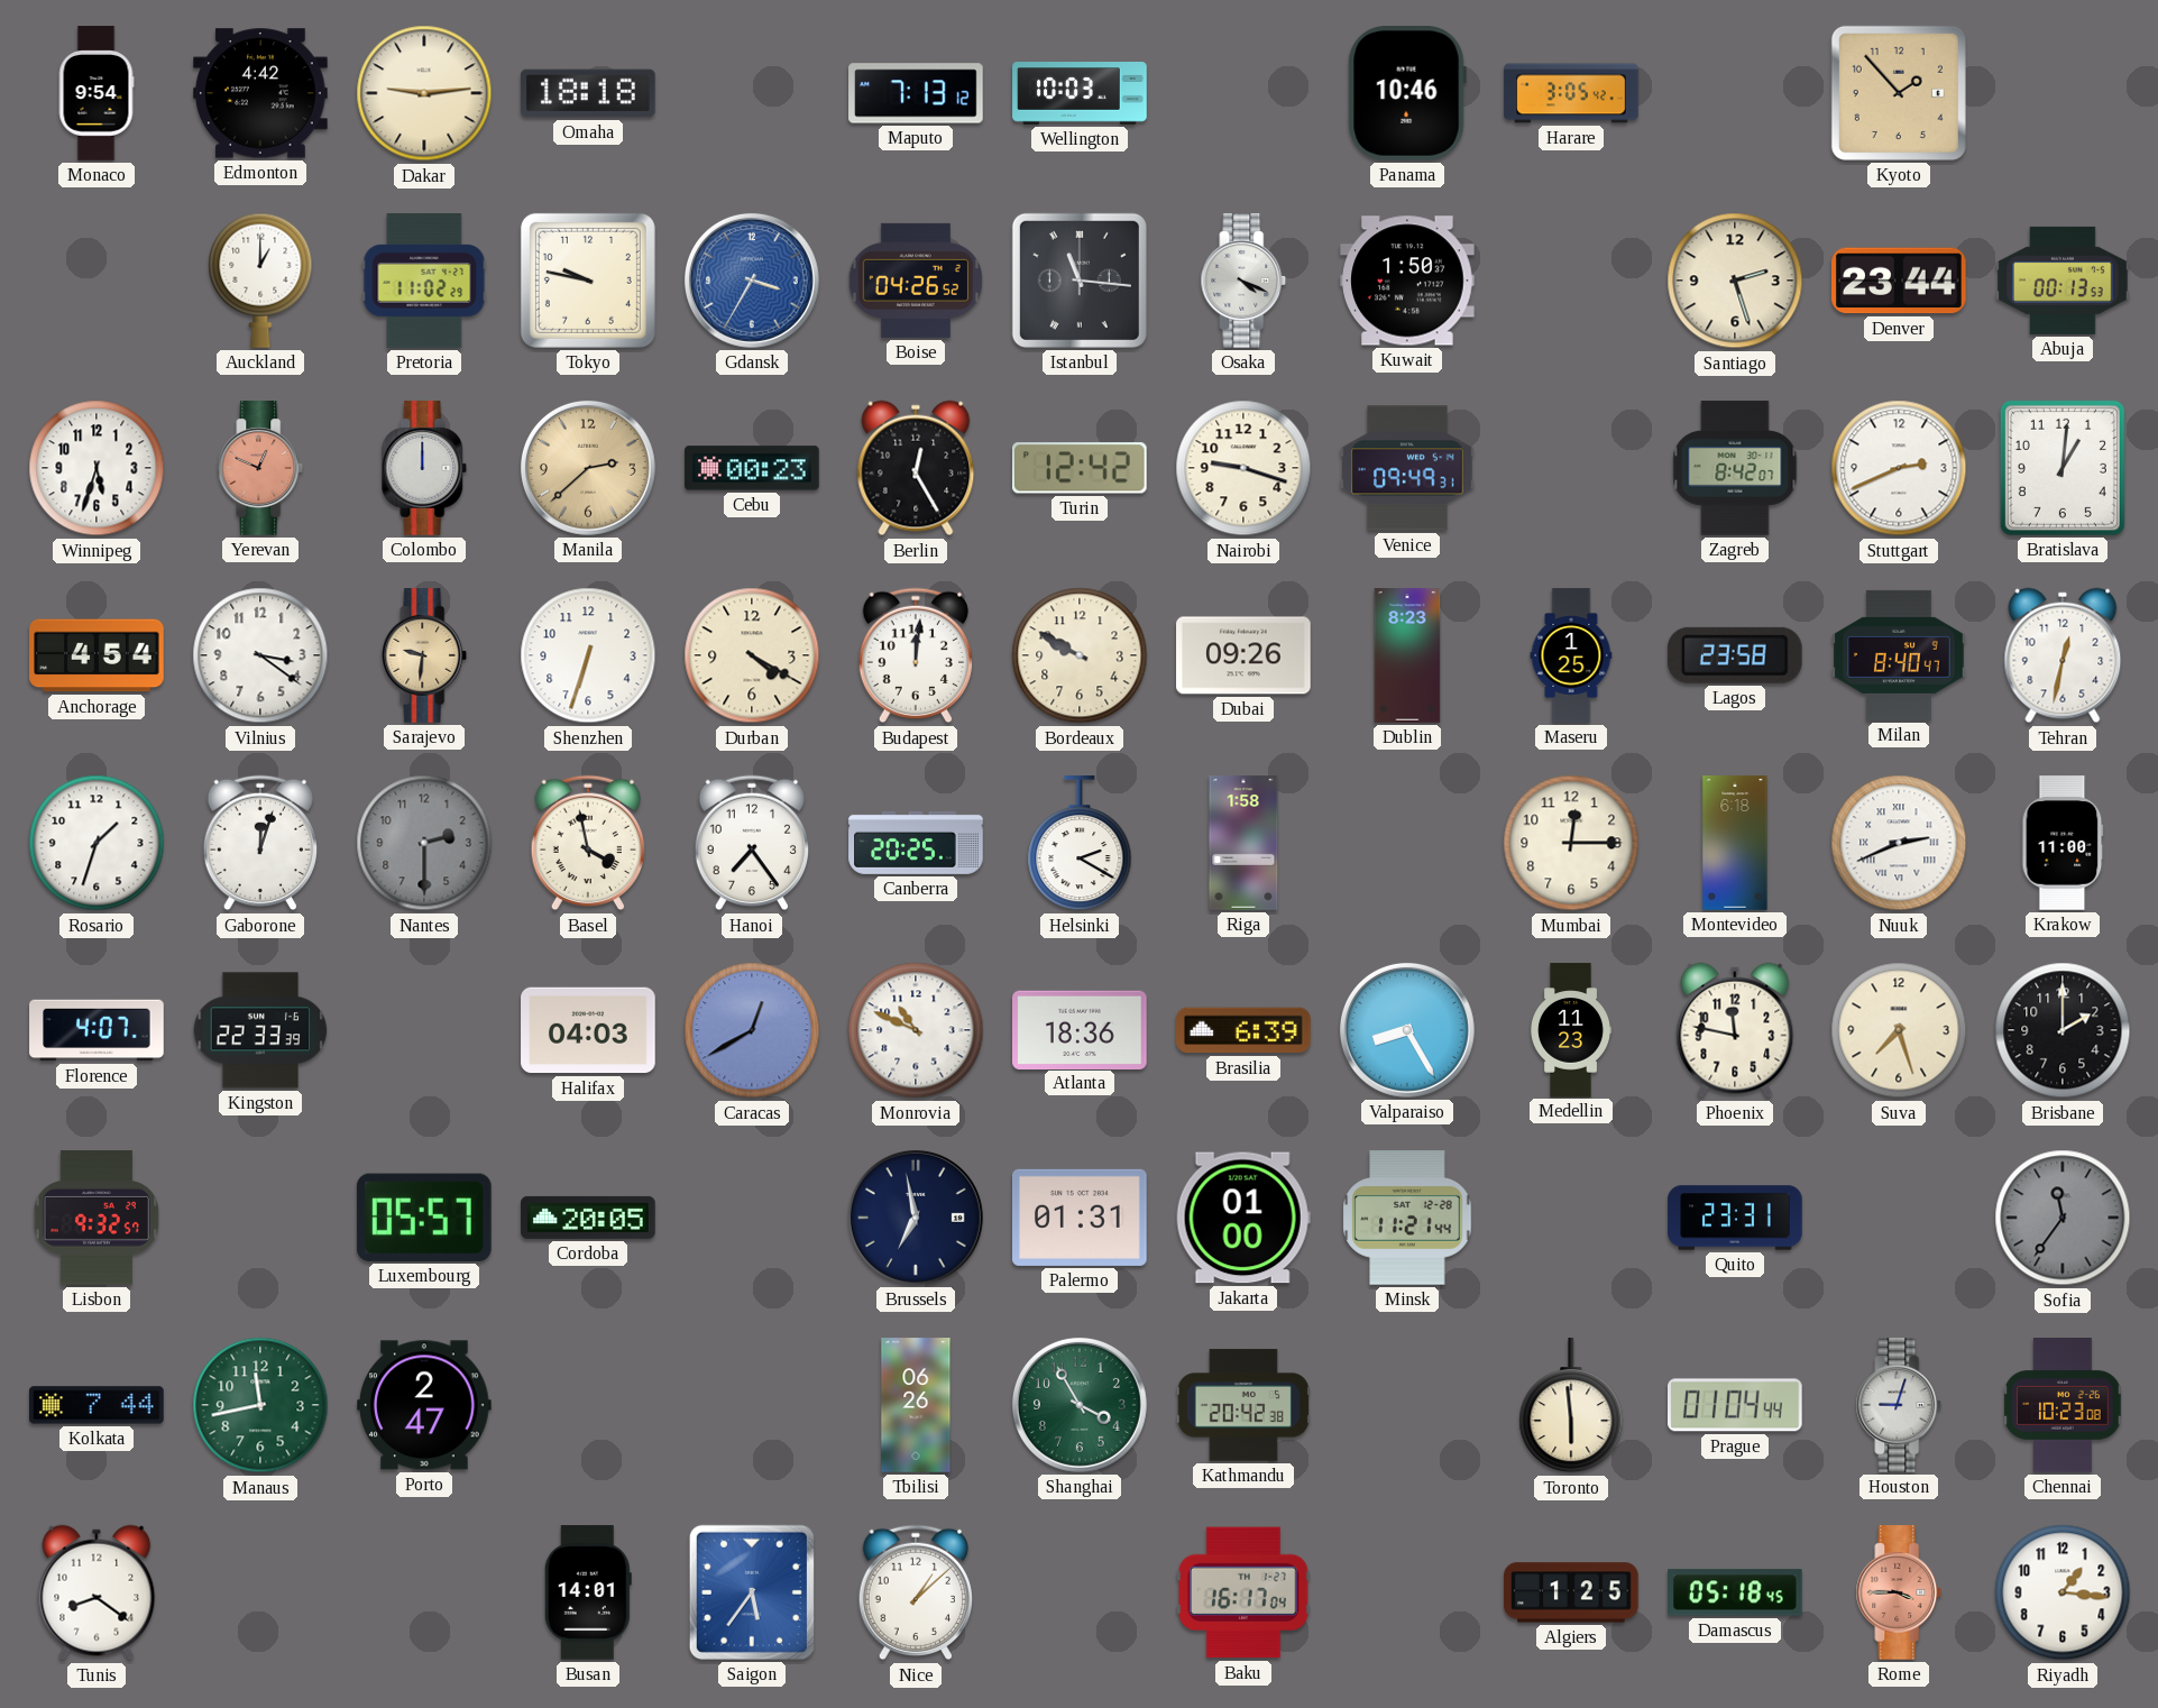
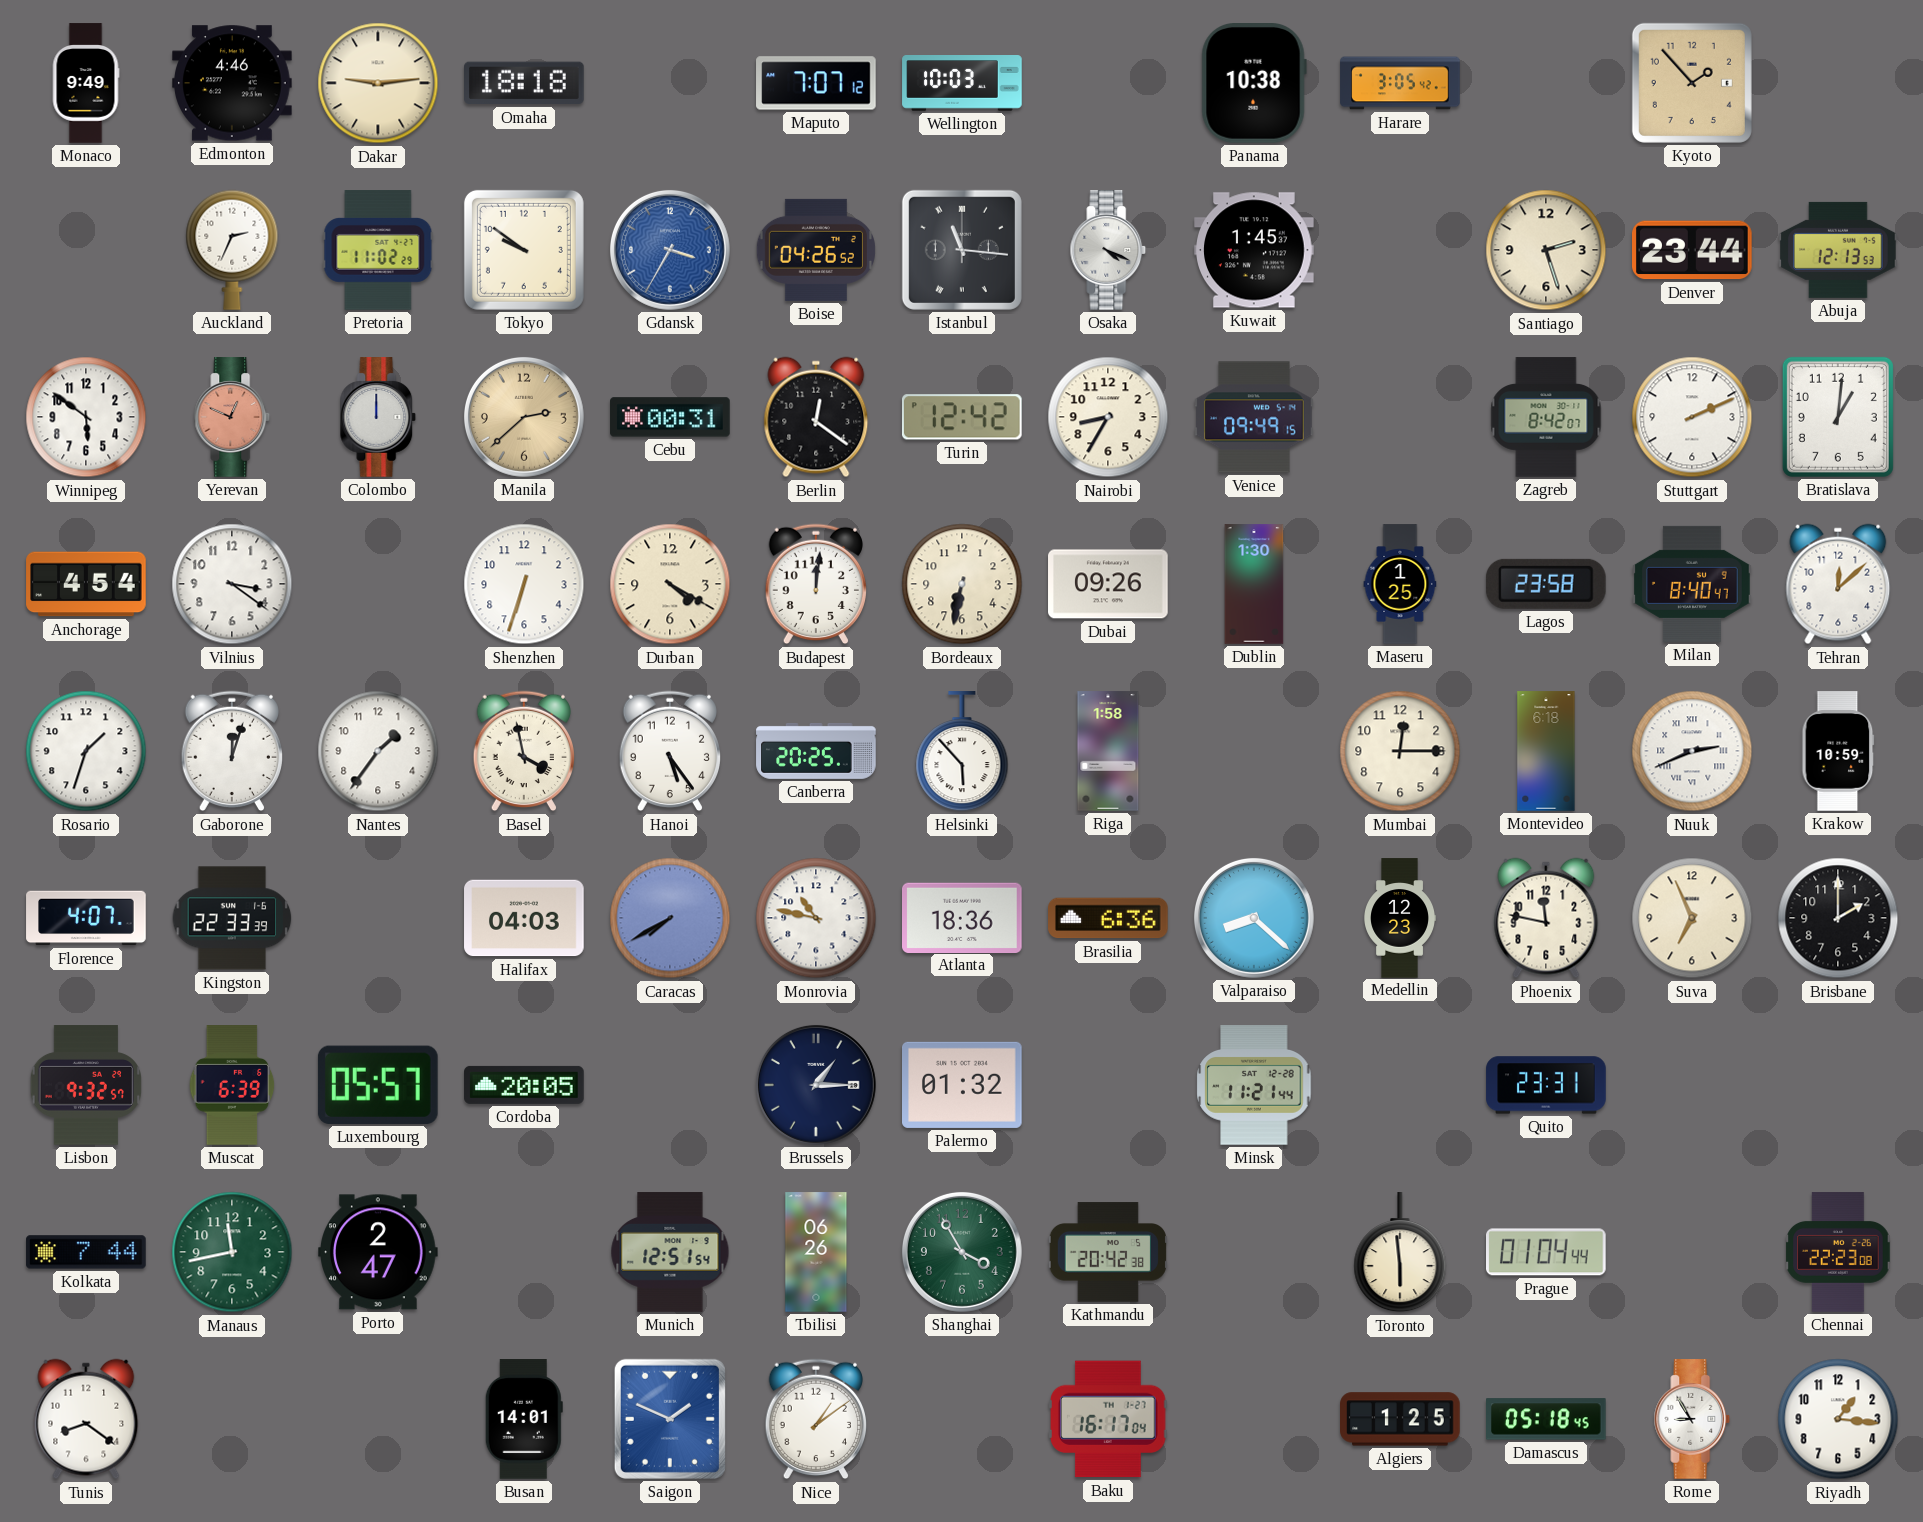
Monaco: 9:54 -> 9:49
Edmonton: 4:42 -> 4:46
Maputo: 7:13 -> 7:07
Panama: 10:46 -> 10:38
Auckland: 1:00 -> 2:34
Tokyo: 9:47 -> 9:51
Kuwait: 1:50 -> 1:45
Abuja: 00:13 -> 12:13
Winnipeg: 5:33 -> 5:51
Cebu: 00:23 -> 00:31
Berlin: 12:25 -> 12:21
Nairobi: 9:18 -> 8:35
Venice: 09:49:31 -> 09:49:15
Stuttgart: 2:41 -> 2:11
Sarajevo: 9:31 -> none
Bordeaux: 9:50 -> 6:32
Dublin: 8:23 -> 1:30
Tehran: 12:32 -> 12:08
Nantes: 2:30 -> 1:36
Nantes dial: grey -> white
Hanoi: 7:24 -> 5:24
Helsinki: 2:20 -> 5:53
Krakow: 11:00 -> 10:59
Caracas: 12:40 -> 7:40
Monrovia: 10:49 -> 10:47
Brasilia: 6:39 -> 6:36
Valparaiso: 8:25 -> 8:22
Medellin: 11:23 -> 12:23
Suva: 7:27 -> 6:56
Muscat: none -> 6:39
Brussels: 6:58 -> 1:15
Palermo: 01:31 -> 01:32
Jakarta: 01:00 -> none
Sofia: 11:36 -> none
Munich: none -> 12:51
Houston: 9:03 -> none
Chennai: 10:23 -> 22:23
Saigon: 5:36 -> 1:49
Nice: 1:08 -> 1:09
Rome: 3:45 -> 8:55
Rome dial: salmon -> white
